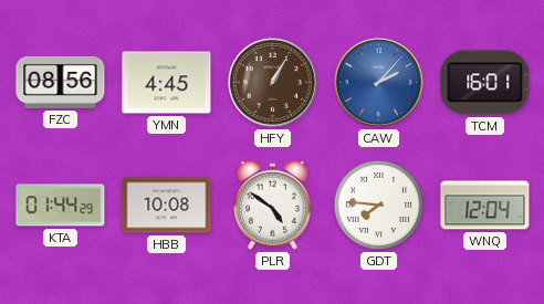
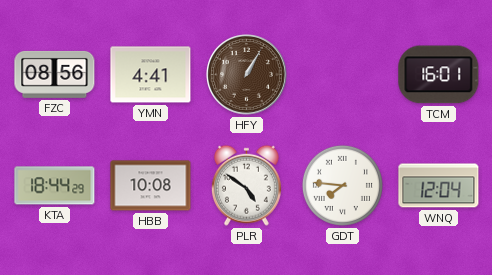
YMN: 4:45 -> 4:41
CAW: 2:07 -> none
KTA: 01:44 -> 18:44
